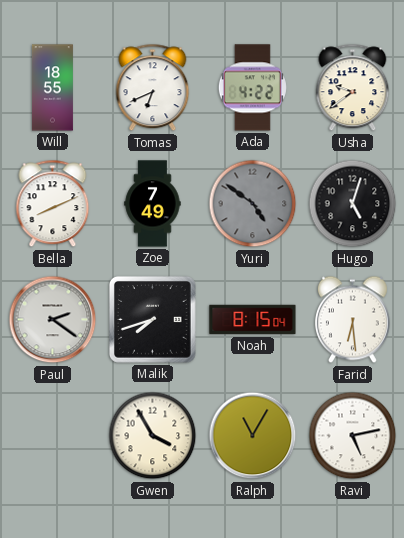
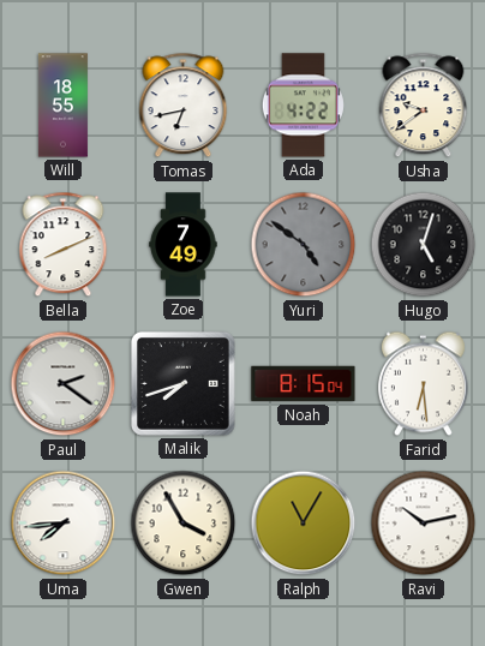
Tomas: 6:41 -> 6:43
Uma: none -> 7:44
Ravi: 5:13 -> 10:13
